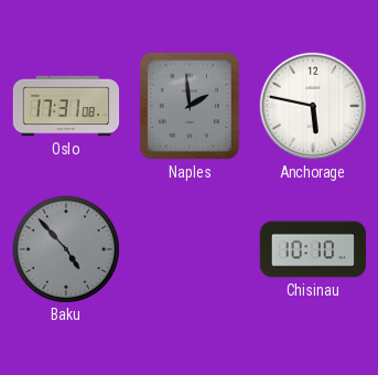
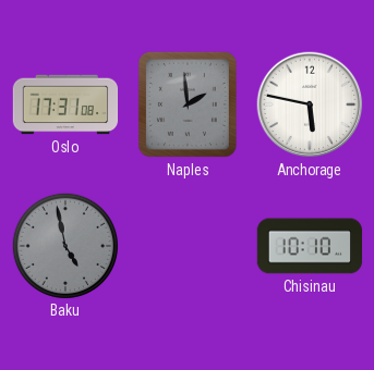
Baku: 4:53 -> 4:58
